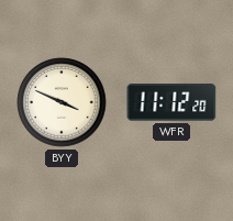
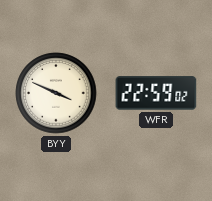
WFR: 11:12 -> 22:59
